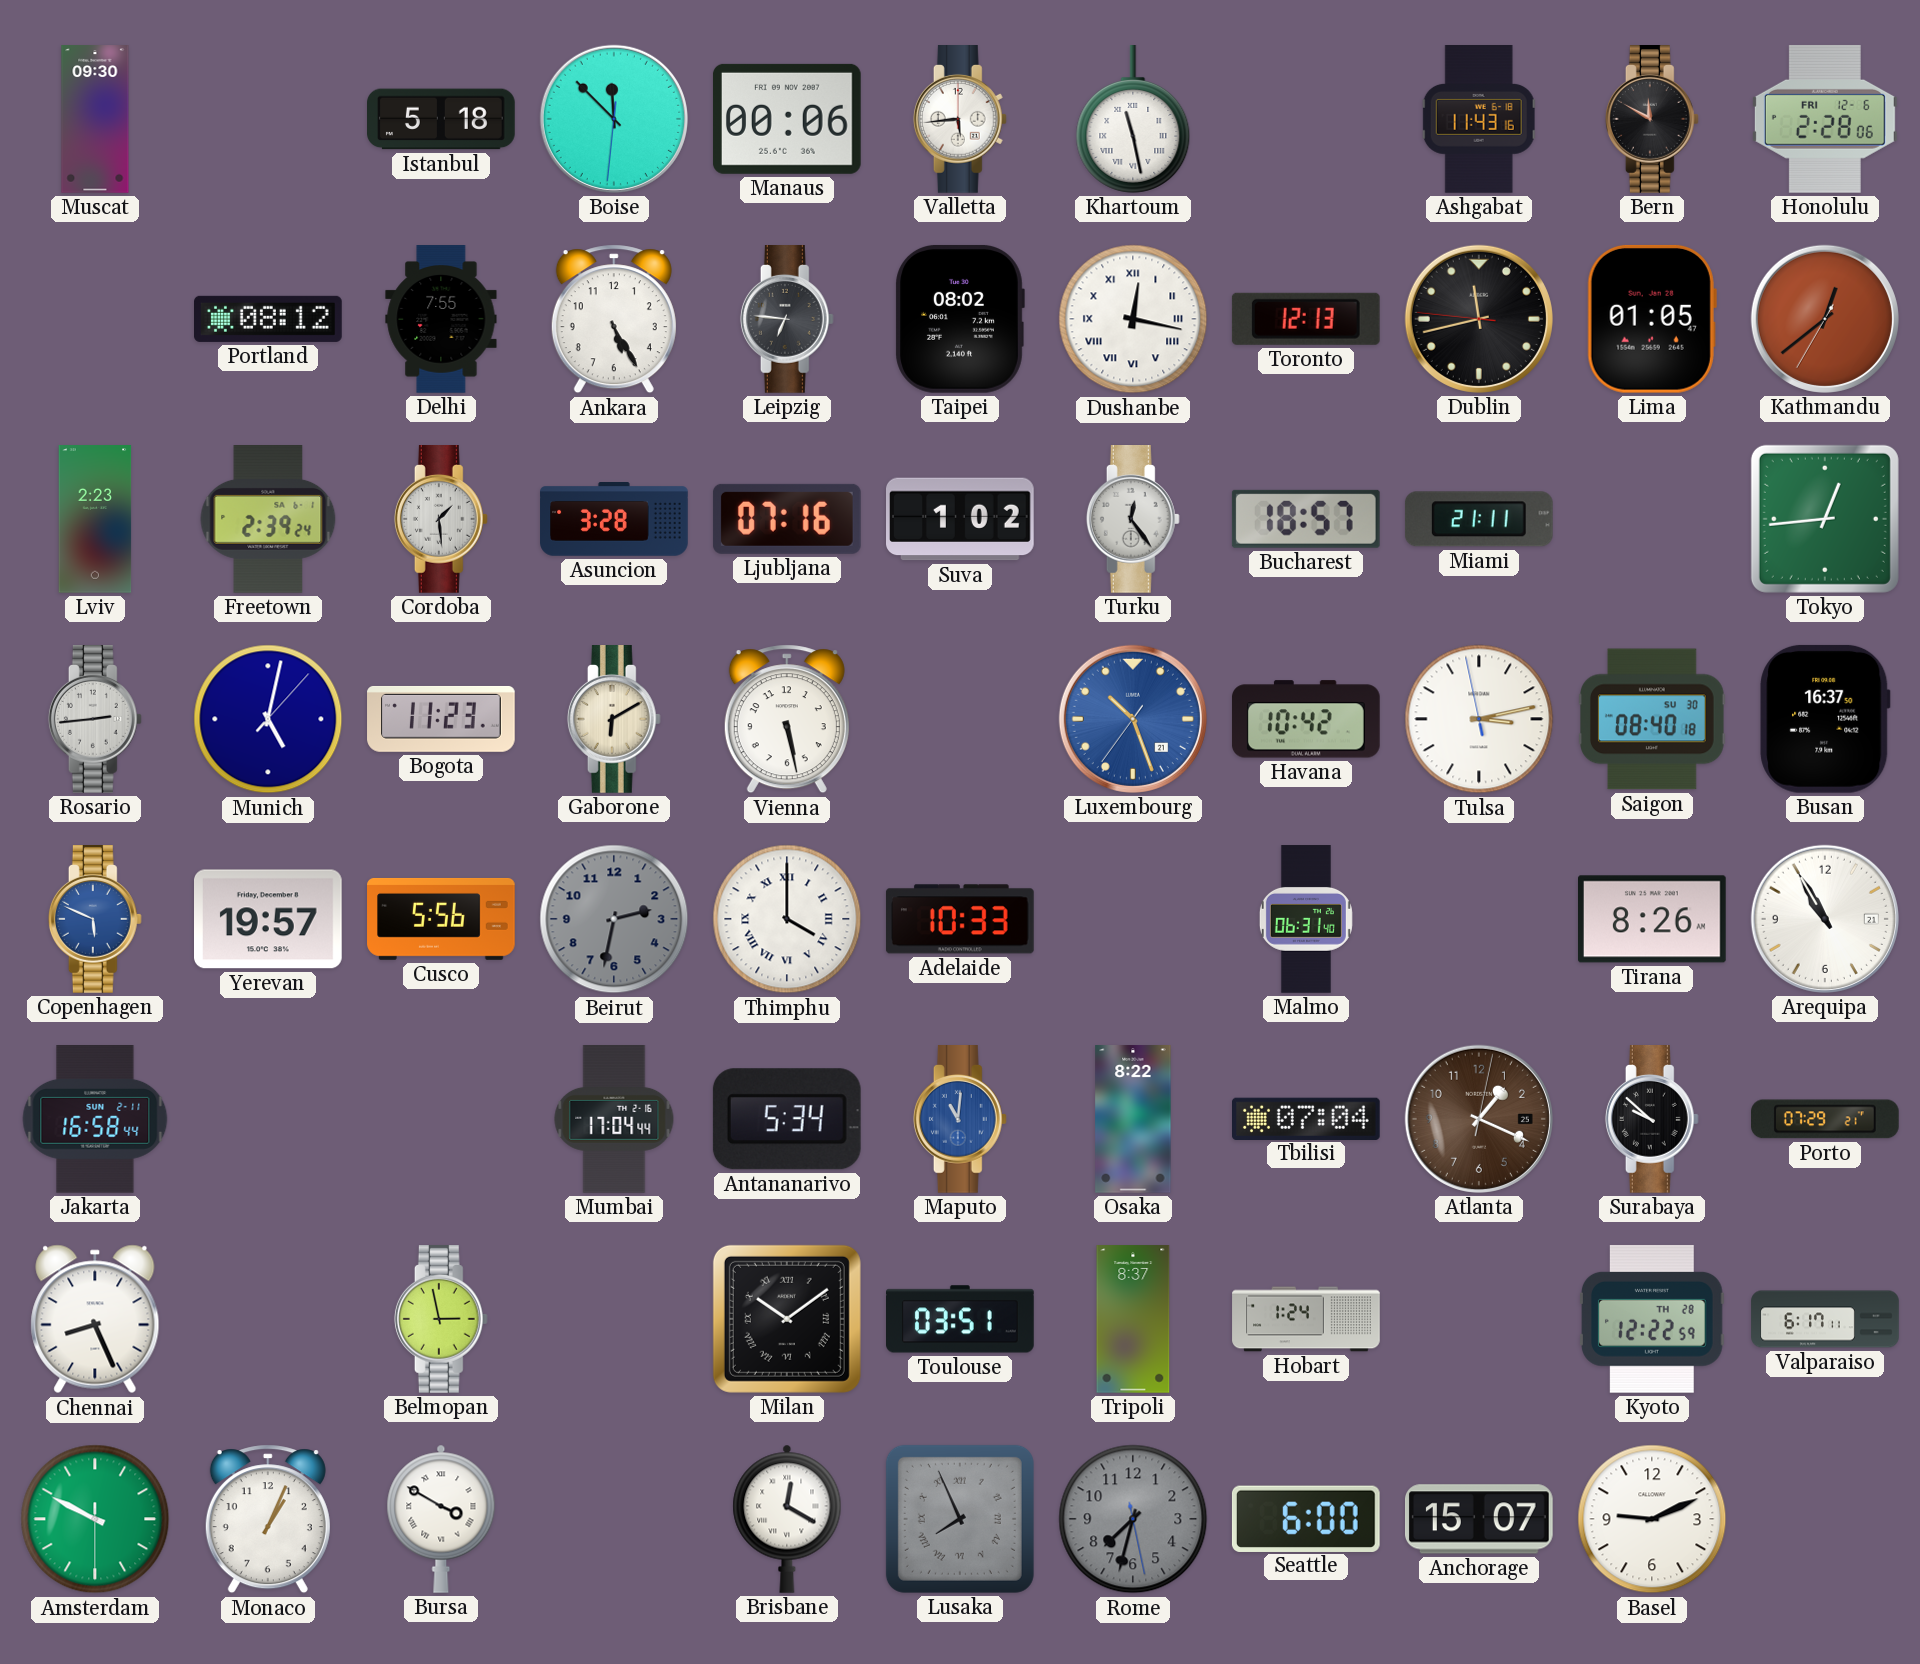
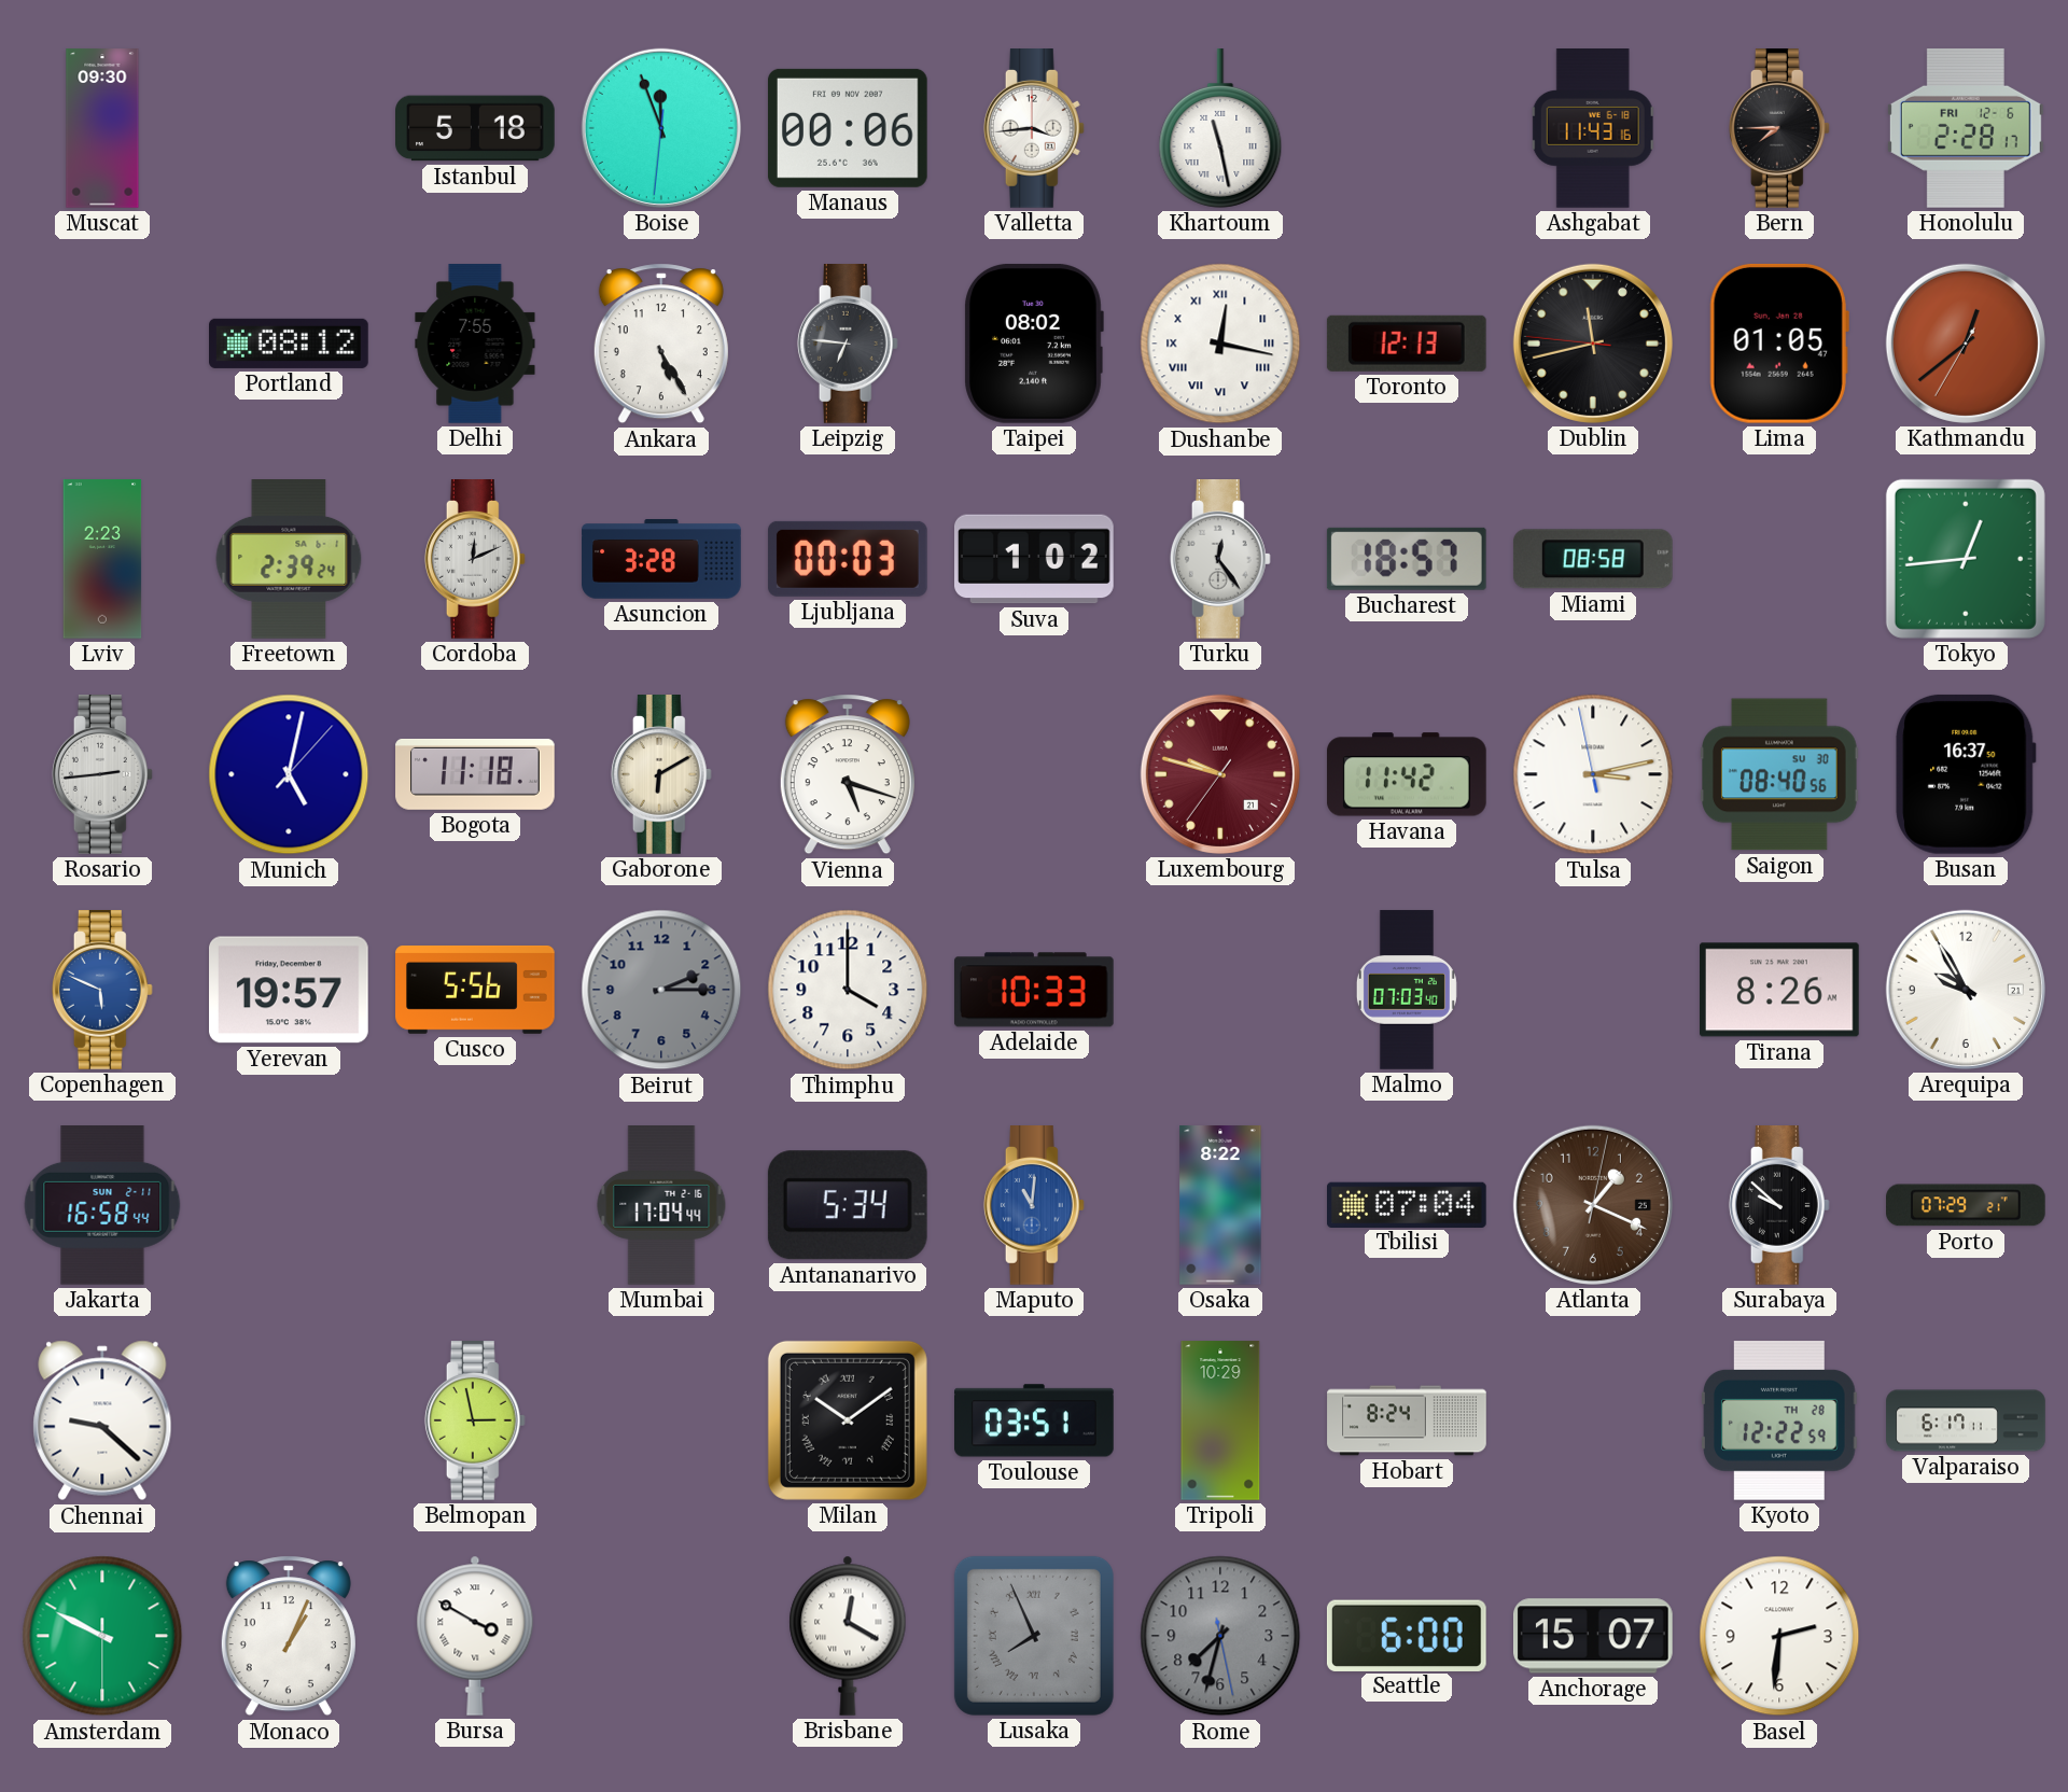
Boise: 11:52 -> 11:56
Valletta: 5:44 -> 3:44
Bern: 11:50 -> 7:45
Honolulu: 2:28:06 -> 2:28:17
Cordoba: 1:29 -> 12:11
Ljubljana: 07:16 -> 00:03
Miami: 21:11 -> 08:58
Bogota: 11:23 -> 11:18
Vienna: 5:28 -> 5:18
Luxembourg: 10:26 -> 9:47
Luxembourg dial: blue -> burgundy
Havana: 10:42 -> 11:42
Saigon: 08:40:18 -> 08:40:56
Beirut: 2:32 -> 2:15
Thimphu numerals: Roman -> Arabic
Malmo: 06:31 -> 07:03
Arequipa: 10:55 -> 9:55
Chennai: 8:26 -> 9:22
Tripoli: 8:37 -> 10:29
Hobart: 1:24 -> 8:24
Basel: 9:11 -> 2:31
